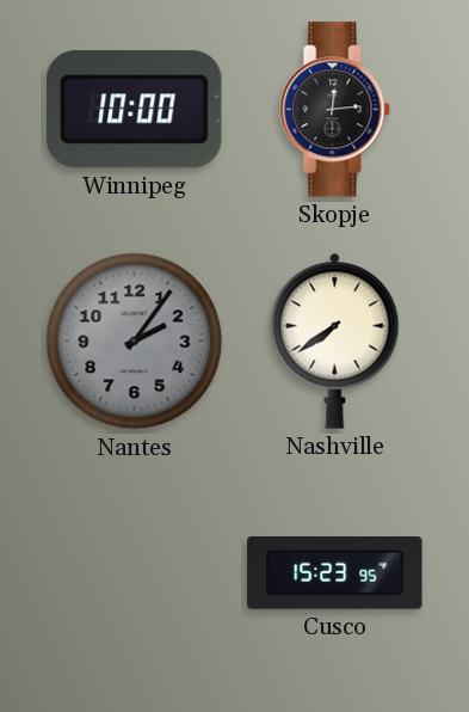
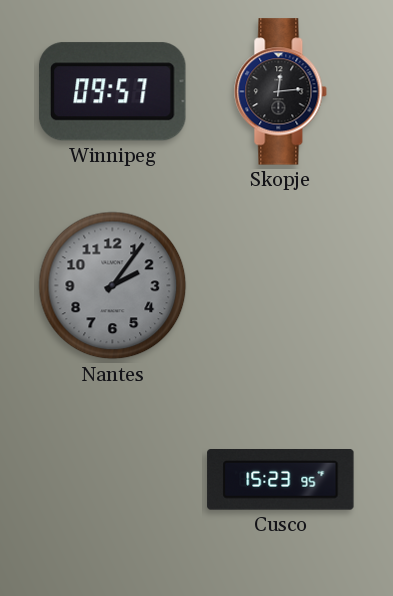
Winnipeg: 10:00 -> 09:57
Nashville: 7:39 -> none
